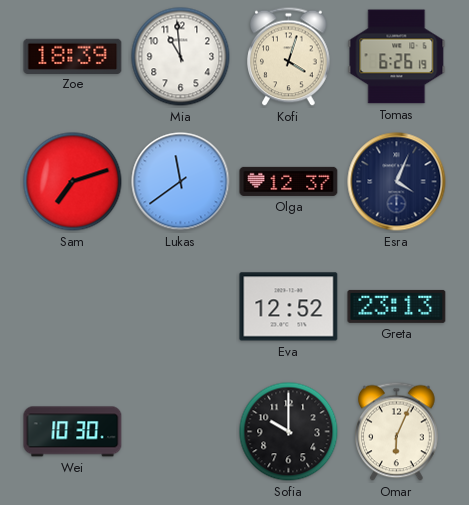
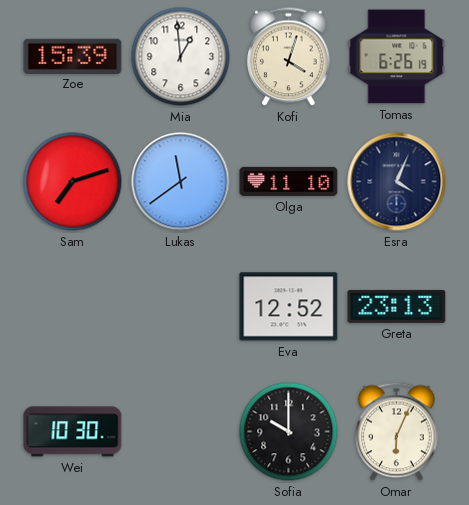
Zoe: 18:39 -> 15:39
Mia: 10:59 -> 12:59
Olga: 12:37 -> 11:10
